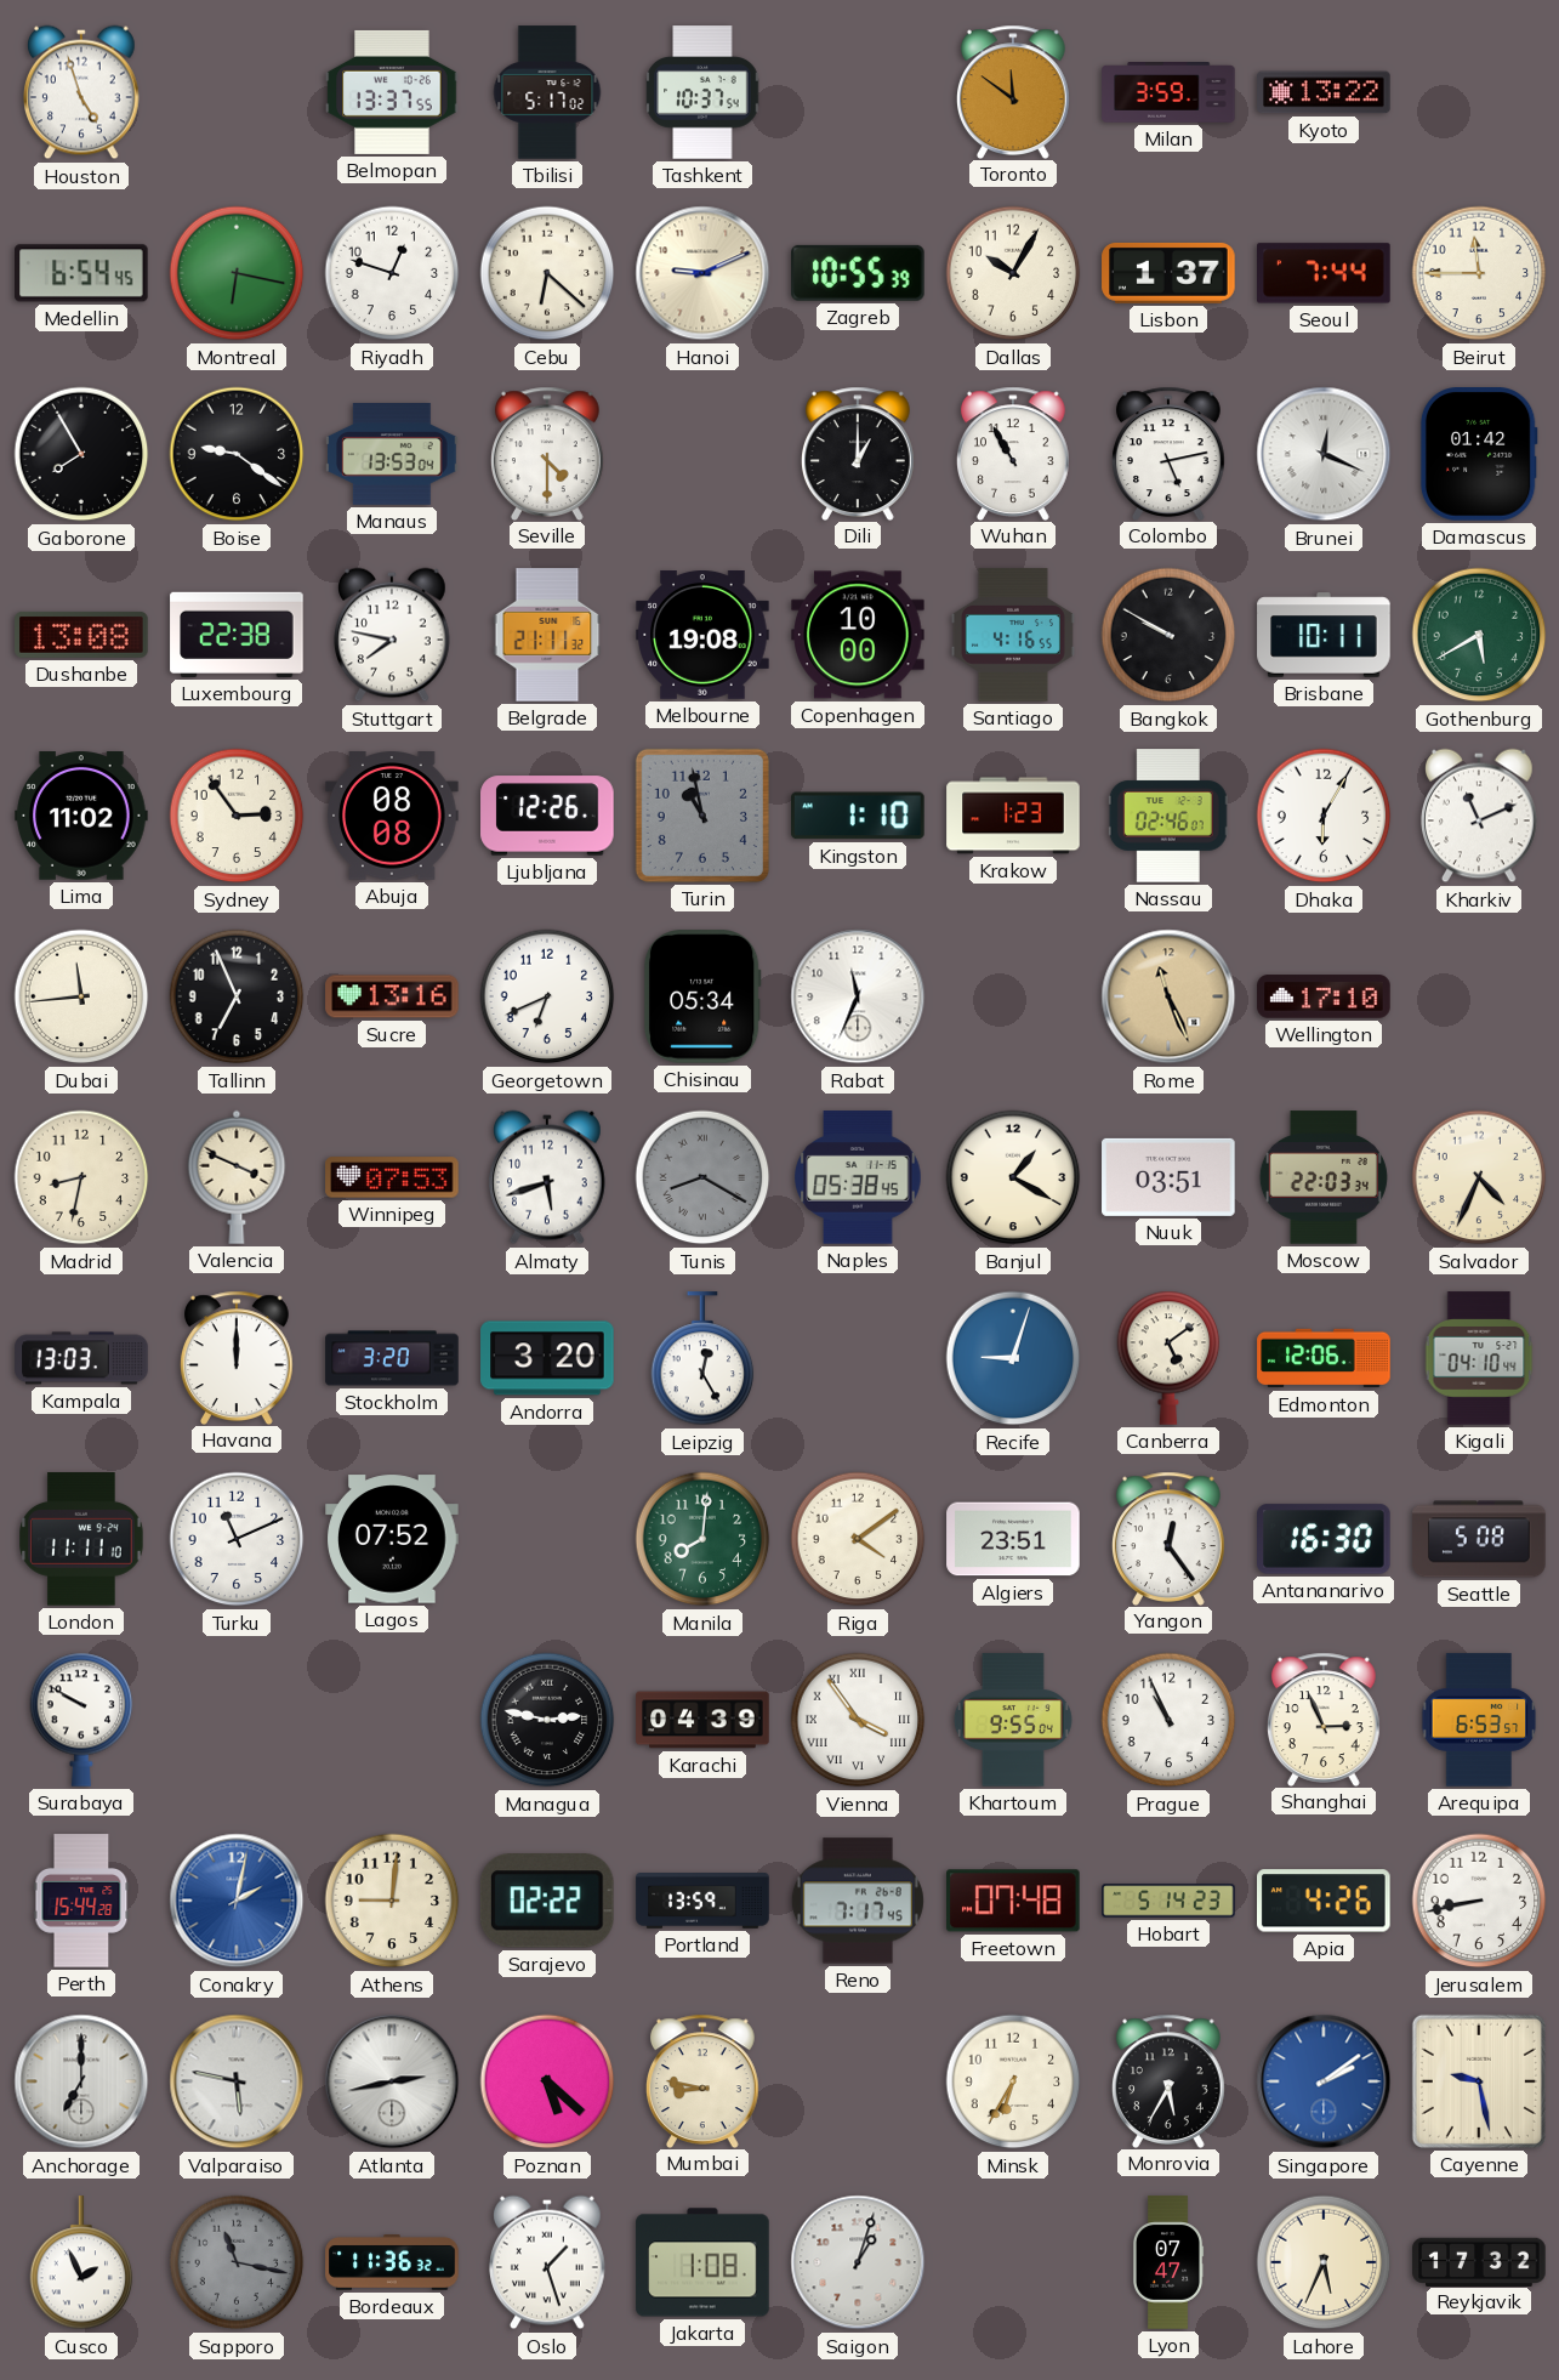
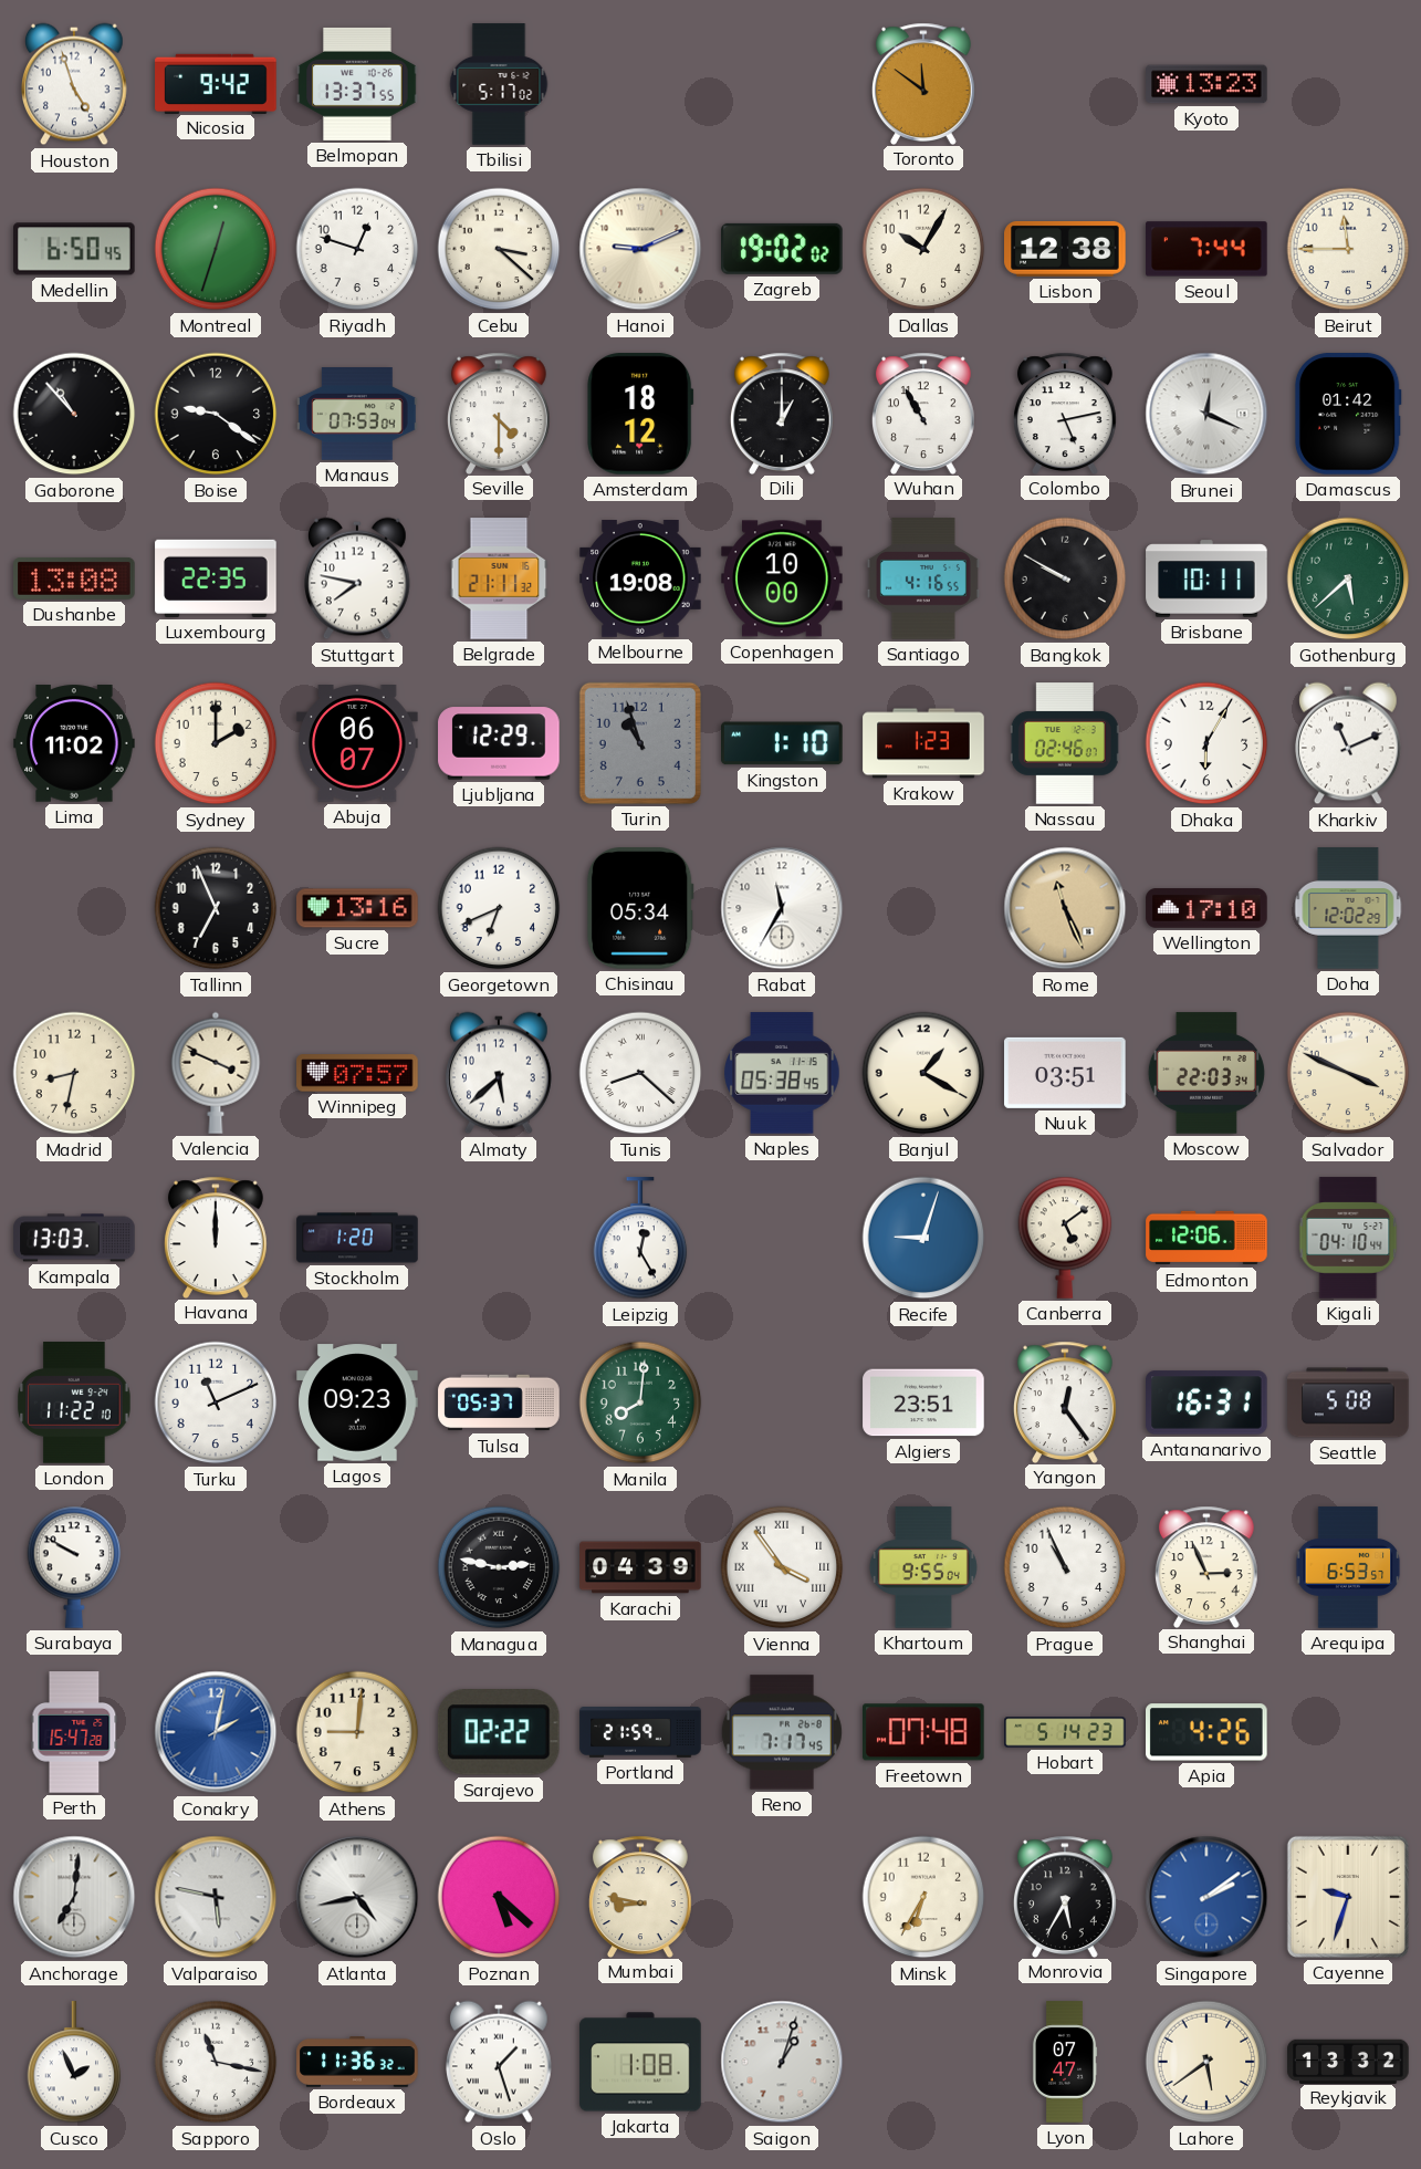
Nicosia: none -> 9:42
Tashkent: 10:37 -> none
Milan: 3:59 -> none
Kyoto: 13:22 -> 13:23
Medellin: 6:54 -> 6:50
Montreal: 6:17 -> 12:33
Cebu: 6:22 -> 3:22
Zagreb: 10:55 -> 19:02
Lisbon: 1:37 -> 12:38
Gaborone: 7:55 -> 10:53
Manaus: 13:53 -> 07:53
Amsterdam: none -> 18:12
Luxembourg: 22:38 -> 22:35
Gothenburg: 5:40 -> 5:38
Sydney: 2:54 -> 2:00
Abuja: 08:08 -> 06:07
Ljubljana: 12:26 -> 12:29
Turin: 10:58 -> 10:57
Dubai: 11:44 -> none
Rabat: 11:34 -> 11:35
Doha: none -> 12:02
Winnipeg: 07:53 -> 07:57
Almaty: 5:42 -> 5:38
Tunis: 8:20 -> 8:22
Tunis dial: grey -> white
Salvador: 4:34 -> 3:49
Stockholm: 3:20 -> 1:20
Andorra: 3:20 -> none
London: 11:11 -> 11:22
Lagos: 07:52 -> 09:23
Tulsa: none -> 05:37
Riga: 4:09 -> none
Antananarivo: 16:30 -> 16:31
Perth: 15:44 -> 15:47
Portland: 13:59 -> 21:59
Jerusalem: 8:43 -> none
Anchorage: 7:00 -> 7:01
Atlanta: 2:43 -> 4:43
Cayenne: 9:28 -> 9:33
Sapporo dial: grey -> white
Lahore: 5:34 -> 5:39
Reykjavik: 17:32 -> 13:32
